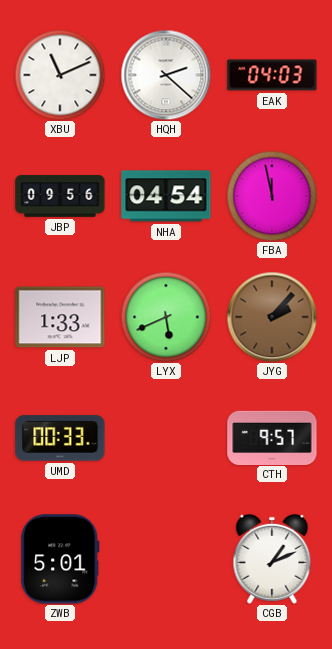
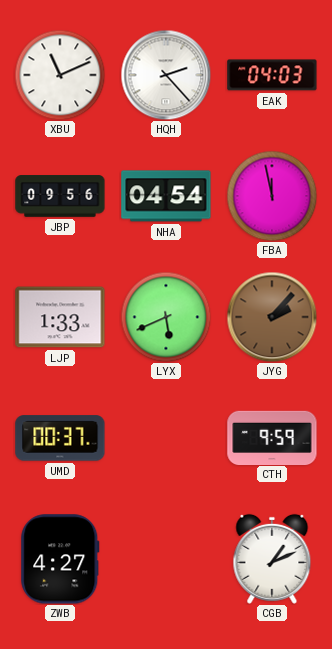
HQH: 2:22 -> 2:23
UMD: 00:33 -> 00:37
CTH: 9:57 -> 9:59
ZWB: 5:01 -> 4:27
